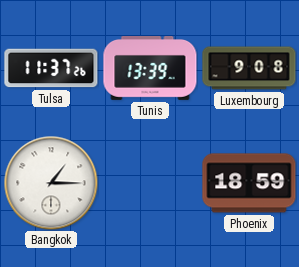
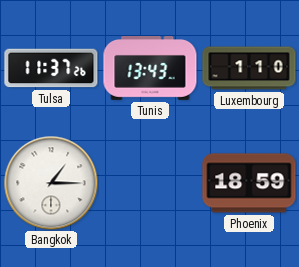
Tunis: 13:39 -> 13:43
Luxembourg: 9:08 -> 1:10
